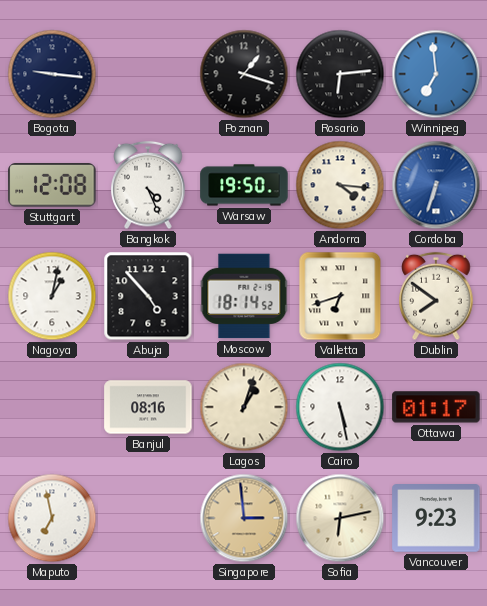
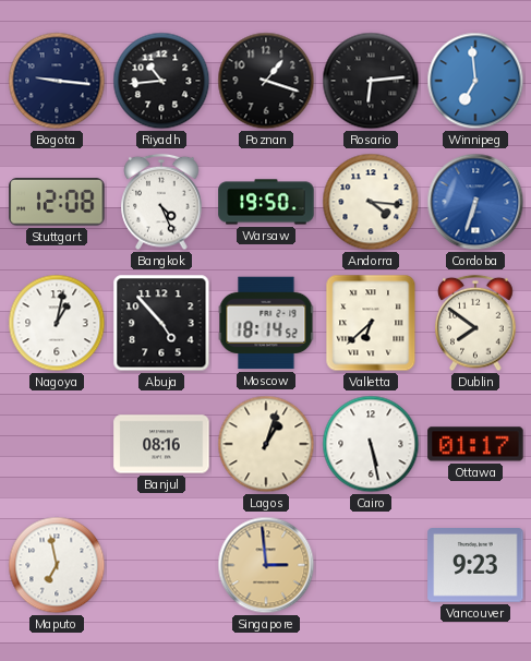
Riyadh: none -> 10:44
Valletta: 6:42 -> 6:38
Sofia: 6:13 -> none
